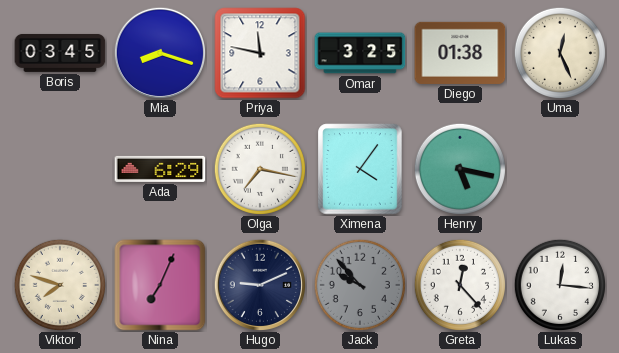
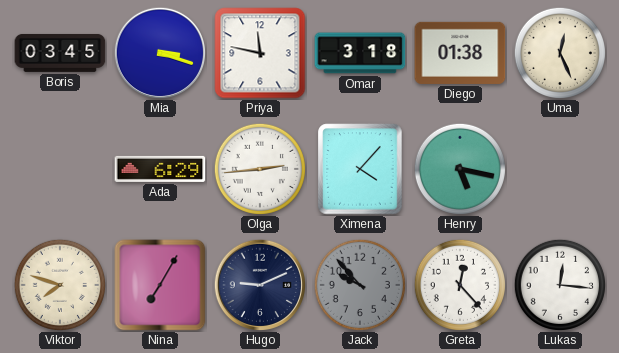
Mia: 8:18 -> 3:18
Omar: 3:25 -> 3:18
Olga: 7:17 -> 2:44
Ximena: 4:06 -> 4:07
Nina: 7:04 -> 7:05
